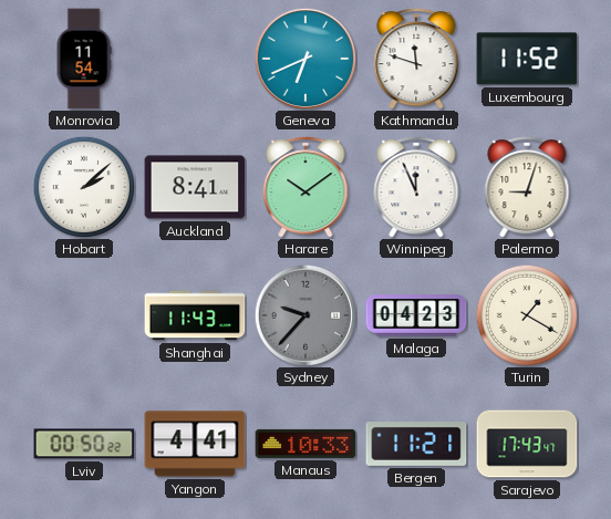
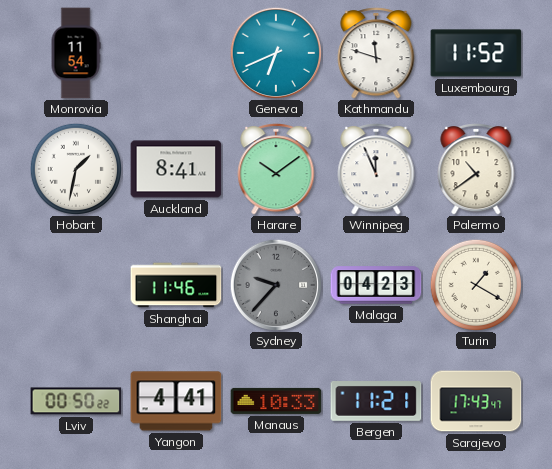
Hobart: 2:08 -> 1:32
Palermo: 9:03 -> 10:39
Shanghai: 11:43 -> 11:46
